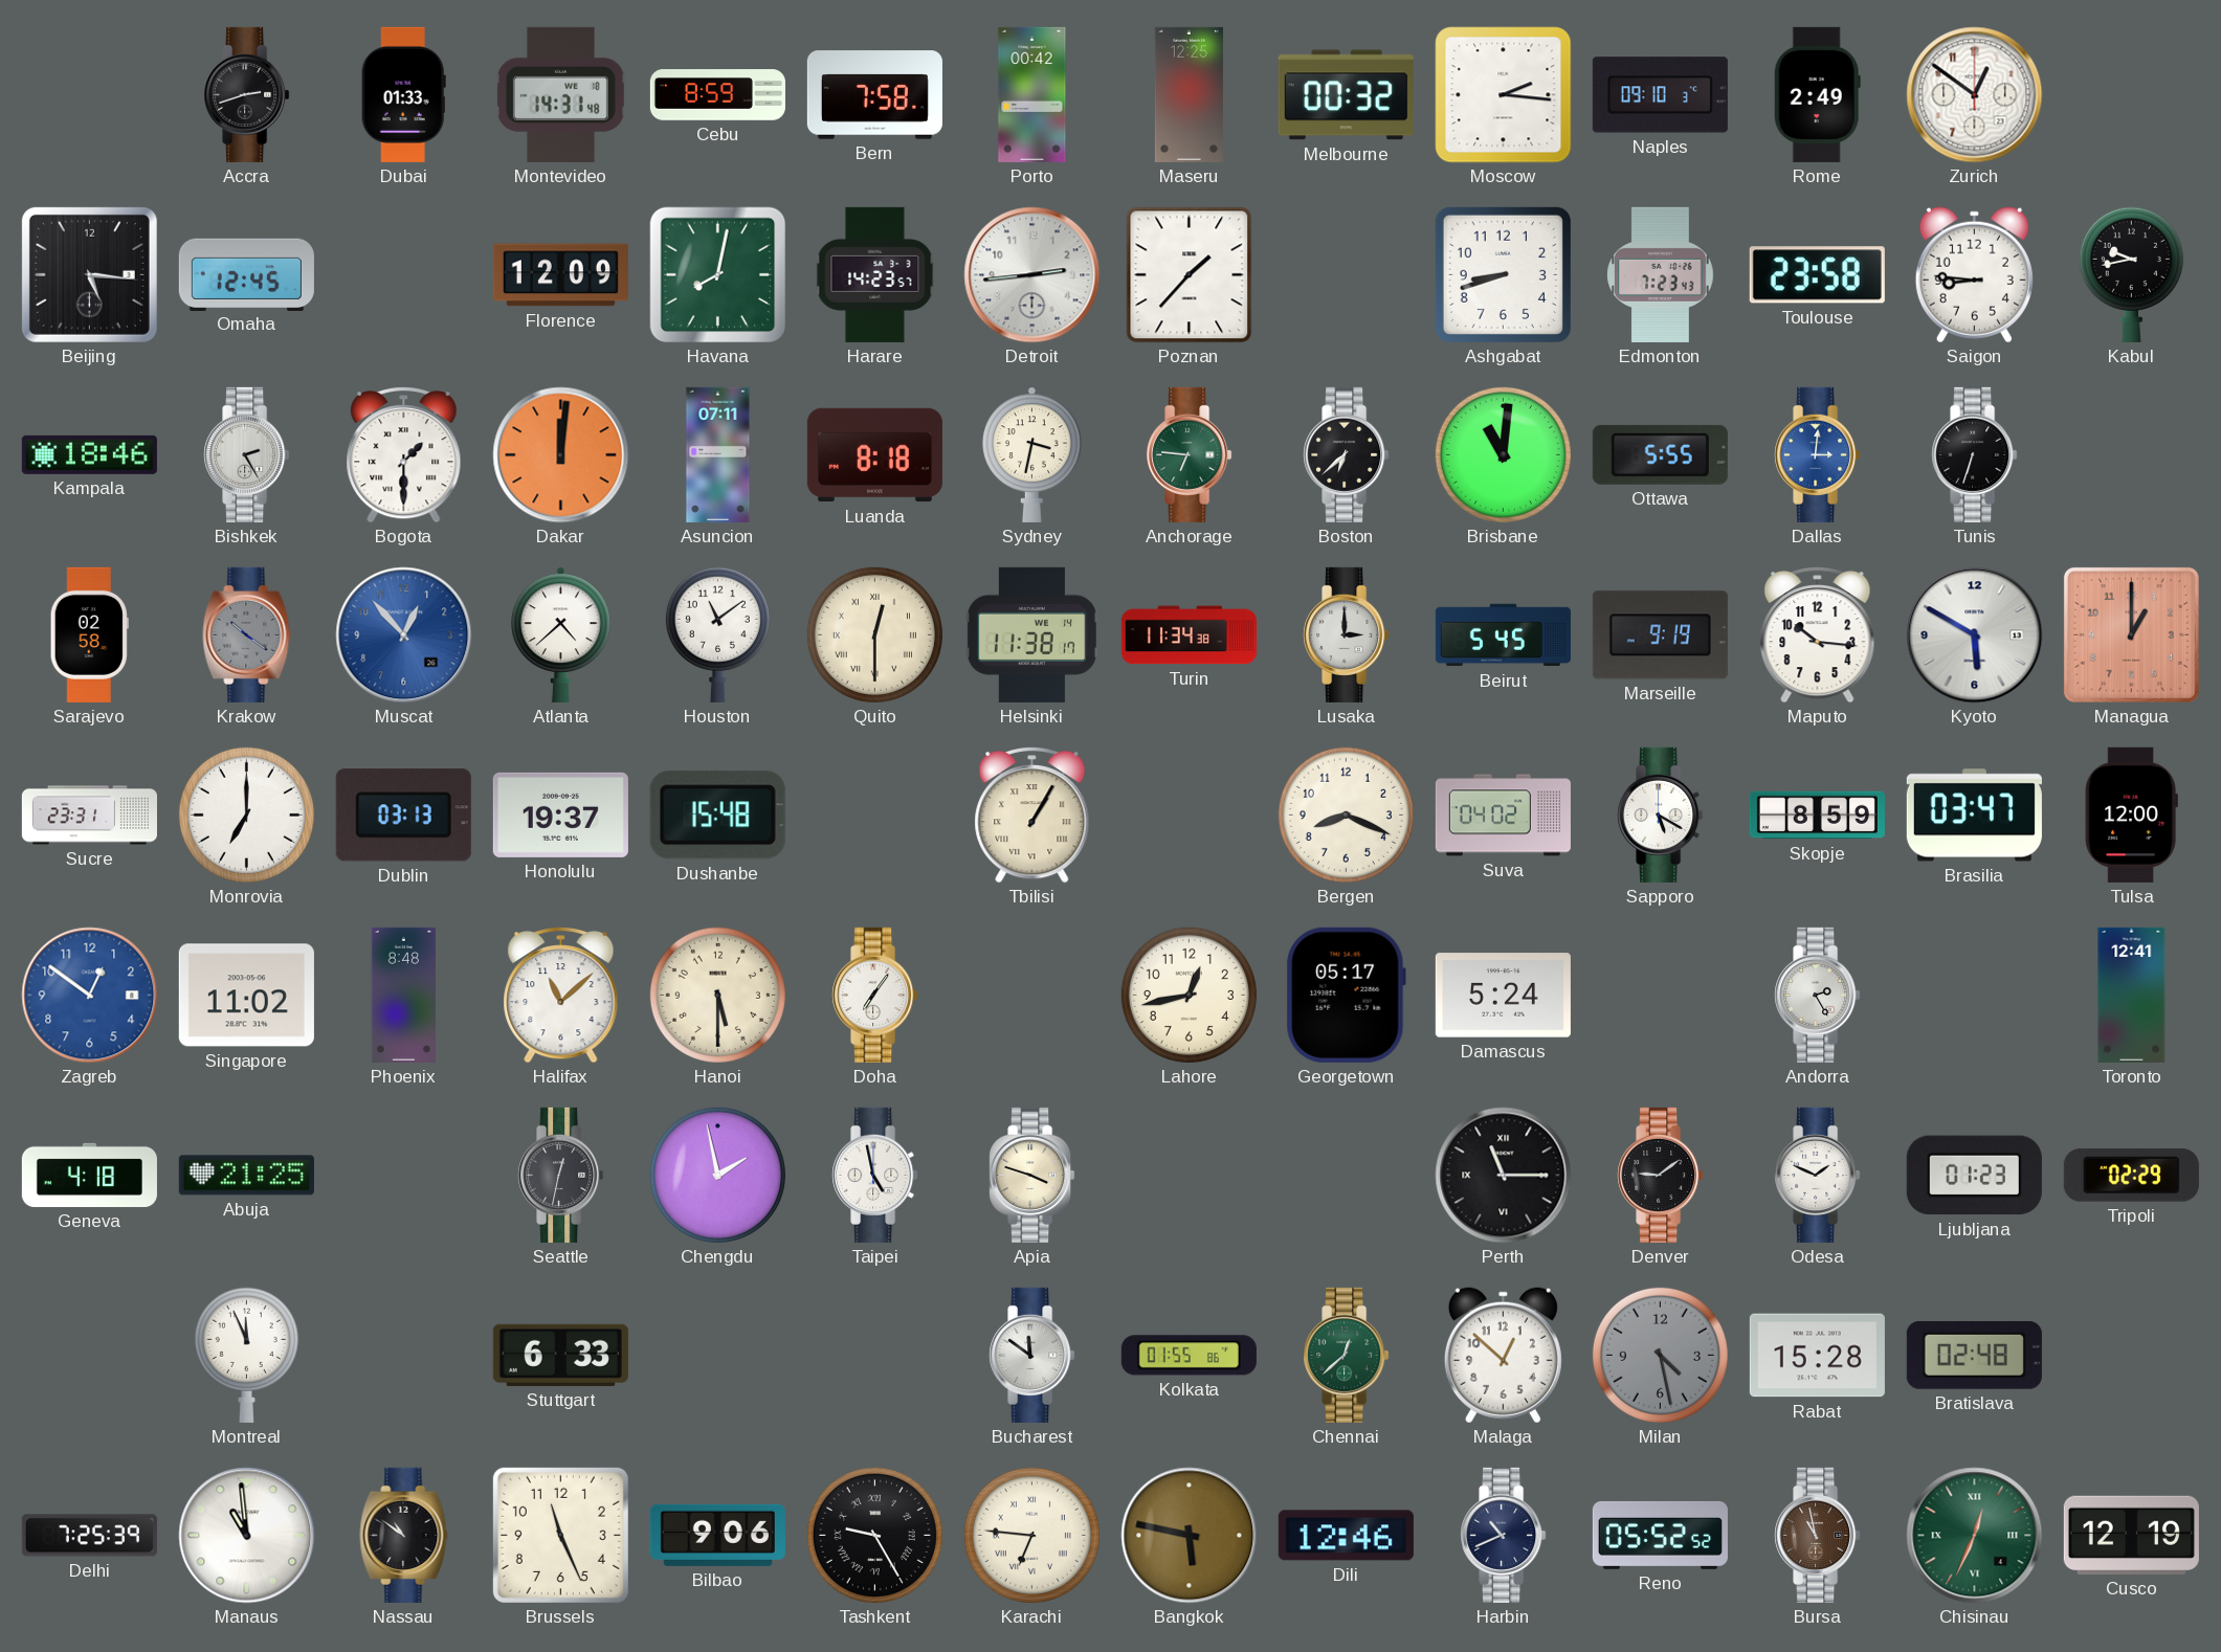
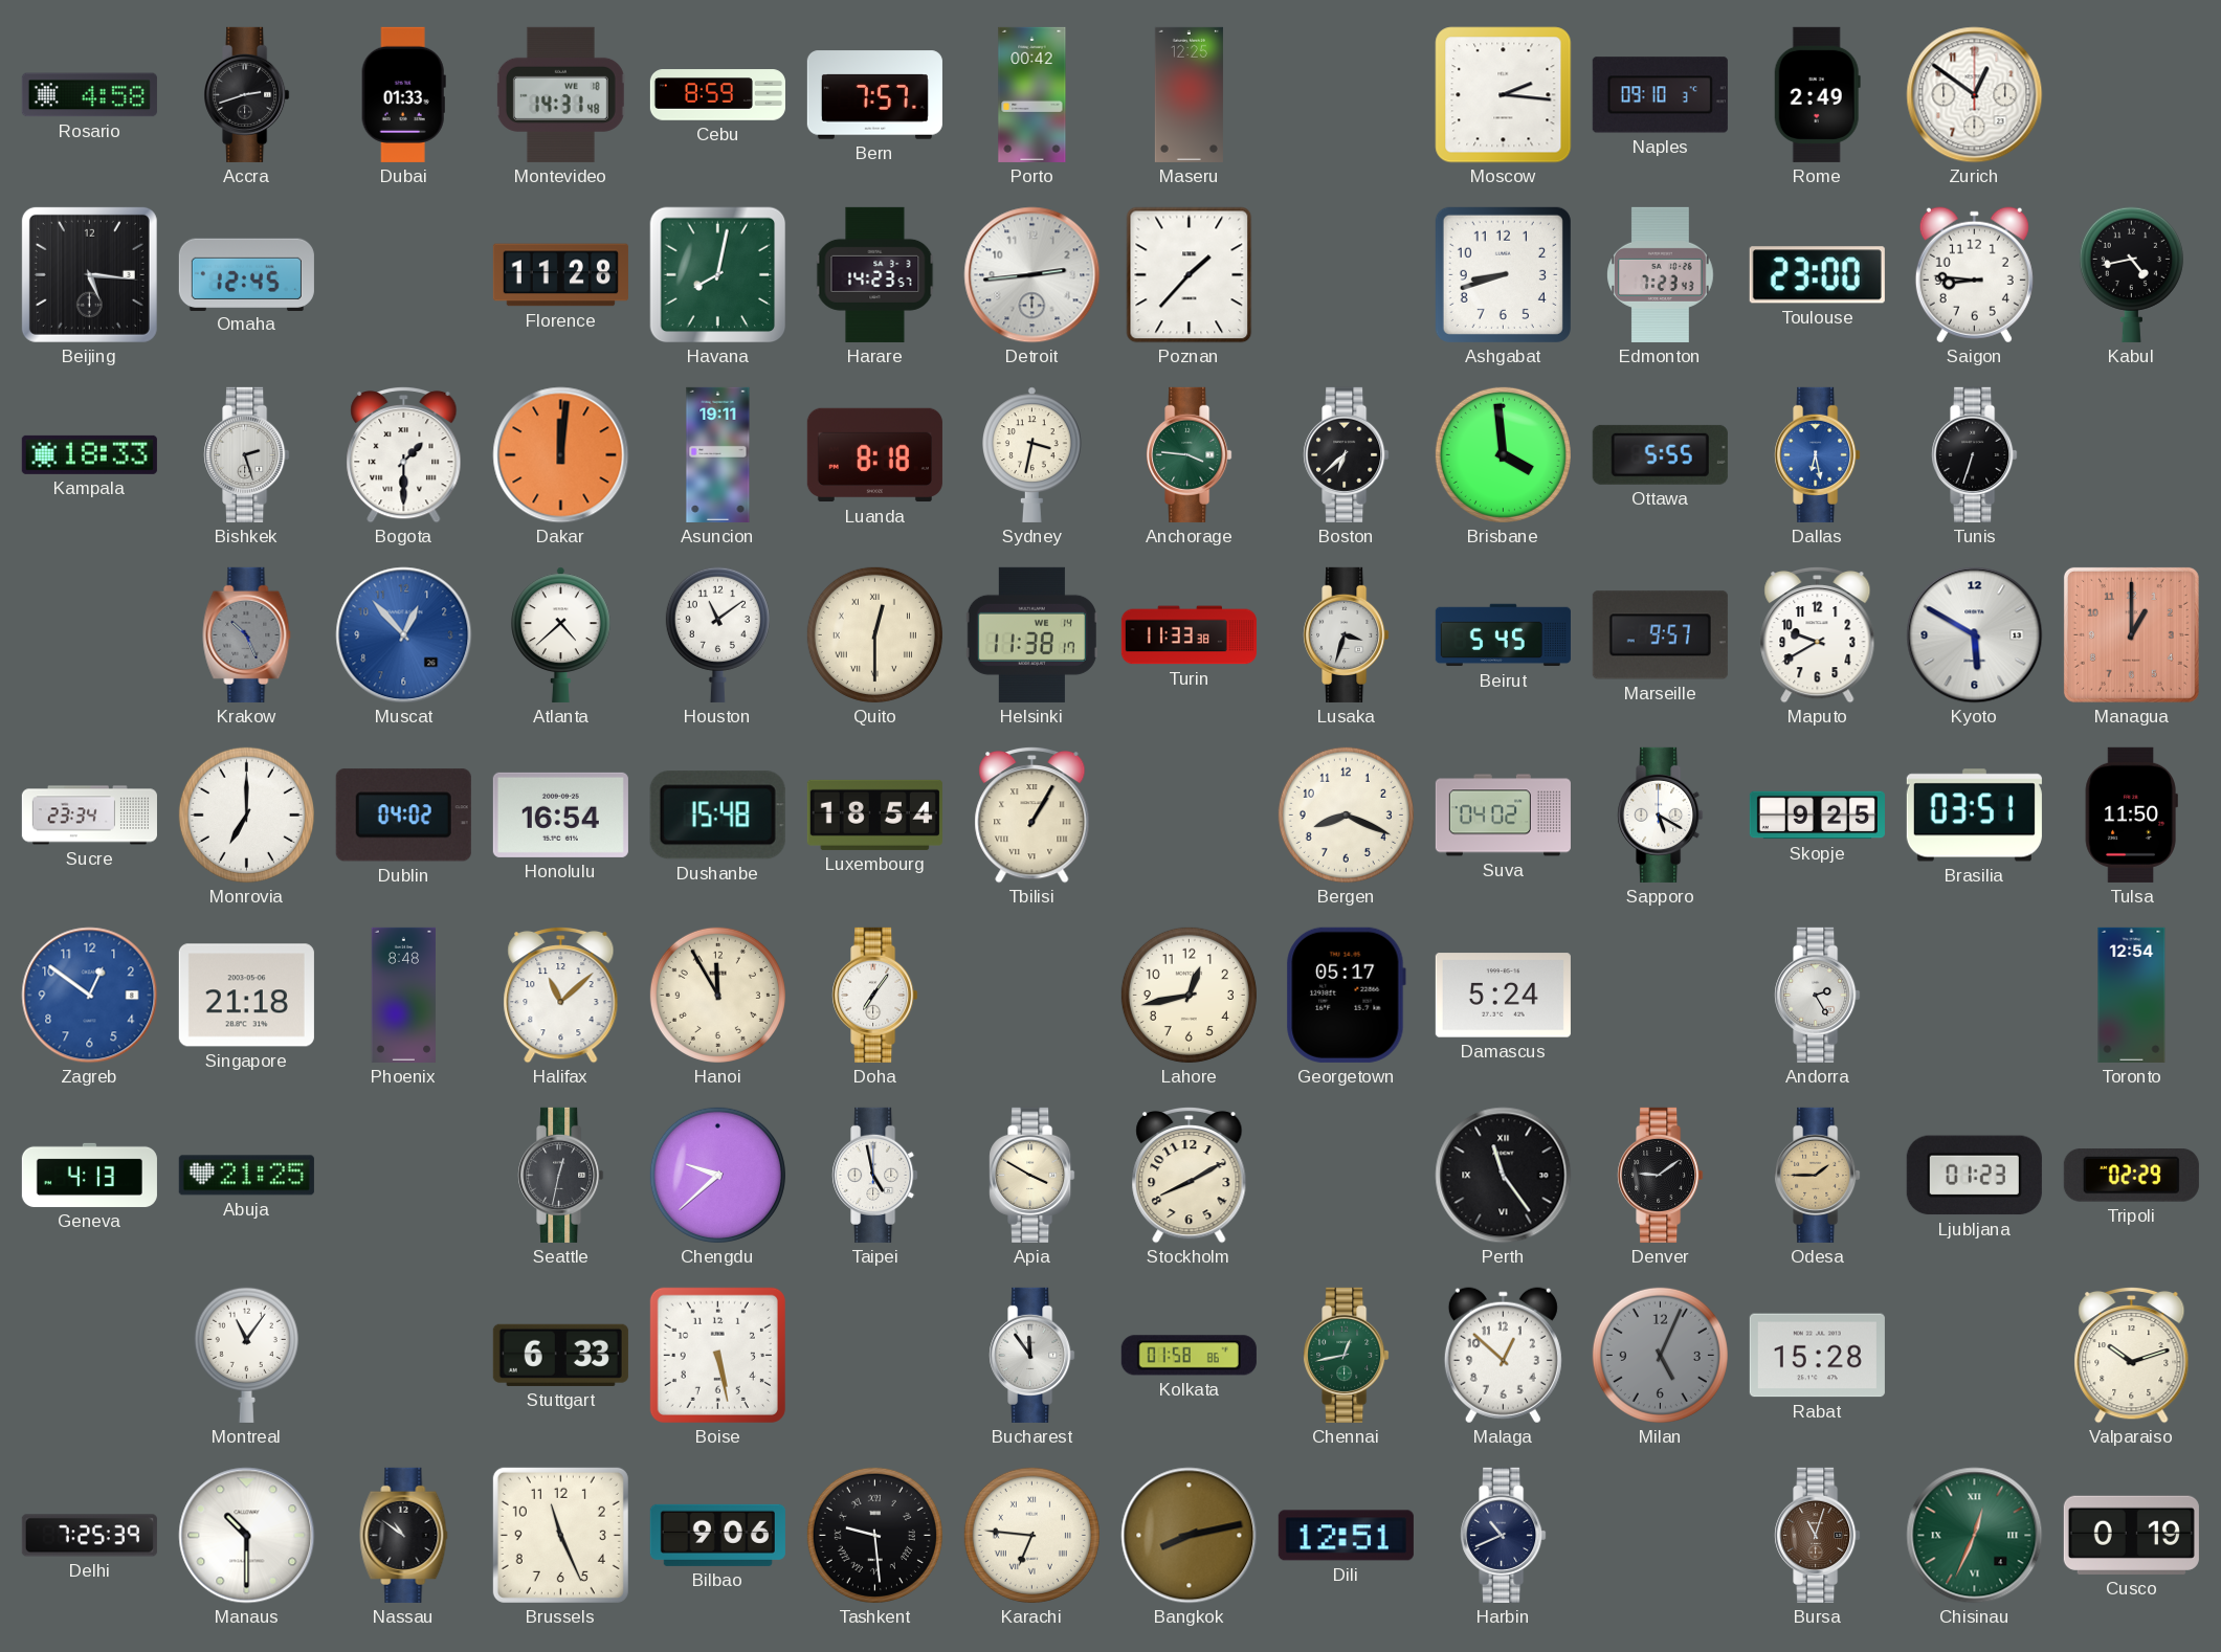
Rosario: none -> 4:58
Bern: 7:58 -> 7:57
Melbourne: 00:32 -> none
Florence: 12:09 -> 11:28
Toulouse: 23:58 -> 23:00
Kabul: 9:43 -> 4:43
Kampala: 18:46 -> 18:33
Bishkek: 2:25 -> 2:27
Asuncion: 07:11 -> 19:11
Anchorage: 6:46 -> 3:46
Brisbane: 11:01 -> 3:59
Dallas: 3:01 -> 6:28
Sarajevo: 02:58 -> none
Krakow: 10:21 -> 10:26
Turin: 11:34 -> 11:33
Lusaka: 3:00 -> 3:33
Marseille: 9:19 -> 9:57
Maputo: 10:16 -> 9:40
Sucre: 23:31 -> 23:34
Dublin: 03:13 -> 04:02
Honolulu: 19:37 -> 16:54
Luxembourg: none -> 18:54
Skopje: 8:59 -> 9:25
Brasilia: 03:47 -> 03:51
Tulsa: 12:00 -> 11:50
Singapore: 11:02 -> 21:18
Hanoi: 5:30 -> 11:55
Toronto: 12:41 -> 12:54
Geneva: 4:18 -> 4:13
Chengdu: 1:58 -> 9:38
Apia: 3:48 -> 3:50
Stockholm: none -> 8:10
Perth: 11:15 -> 11:24
Odesa: 1:49 -> 1:45
Odesa dial: white -> champagne
Montreal: 11:56 -> 11:06
Boise: none -> 5:28
Bucharest: 11:51 -> 11:54
Kolkata: 01:55 -> 01:58
Chennai: 12:38 -> 12:43
Milan: 4:28 -> 5:04
Bratislava: 02:48 -> none
Valparaiso: none -> 10:12
Manaus: 10:59 -> 10:30
Tashkent: 9:25 -> 9:29
Bangkok: 5:47 -> 8:13
Dili: 12:46 -> 12:51
Reno: 05:52 -> none
Bursa: 10:58 -> 11:03
Cusco: 12:19 -> 0:19
